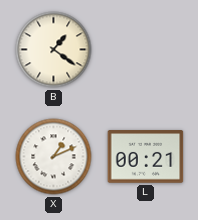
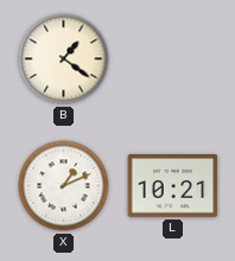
L: 00:21 -> 10:21
